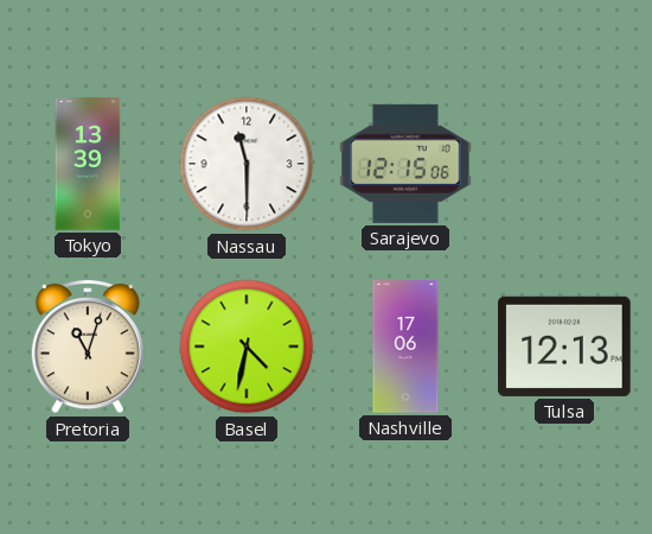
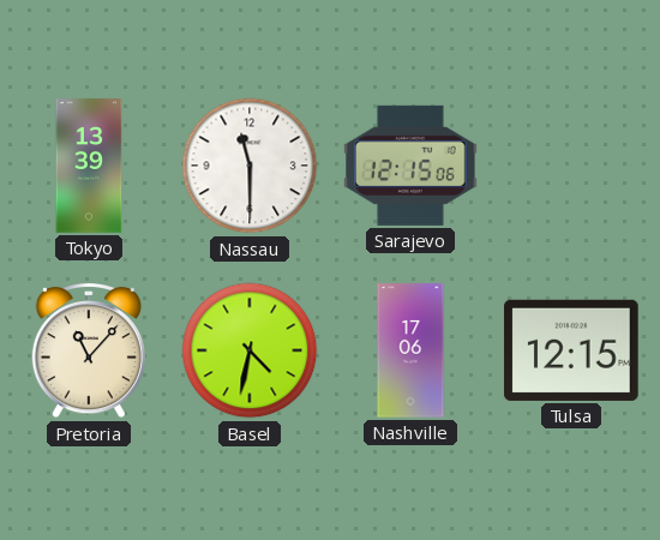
Pretoria: 11:03 -> 11:07
Tulsa: 12:13 -> 12:15
